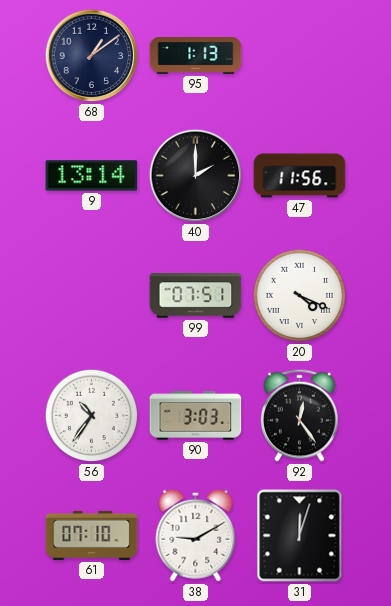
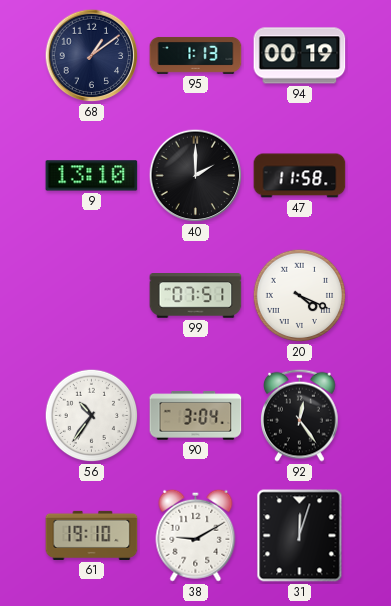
94: none -> 00:19
9: 13:14 -> 13:10
47: 11:56 -> 11:58
90: 3:03 -> 3:04
61: 07:10 -> 19:10
